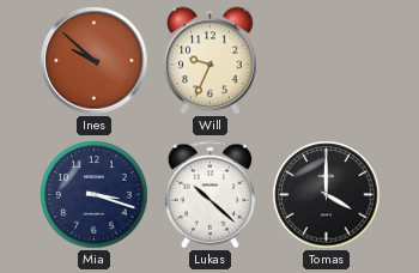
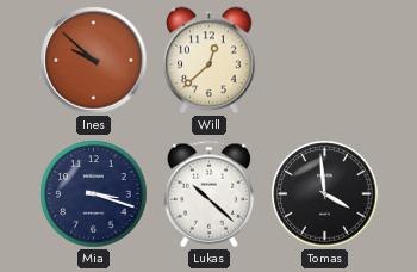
Will: 9:34 -> 12:38
Tomas: 4:00 -> 3:59
